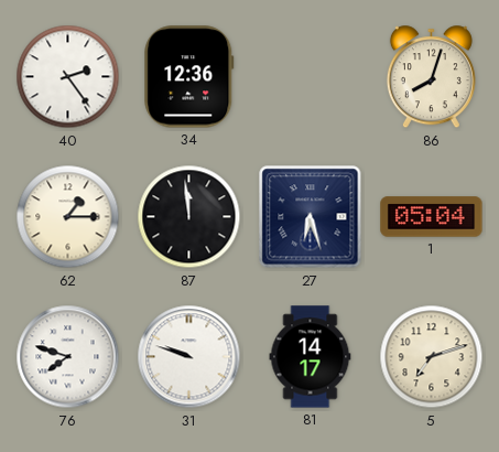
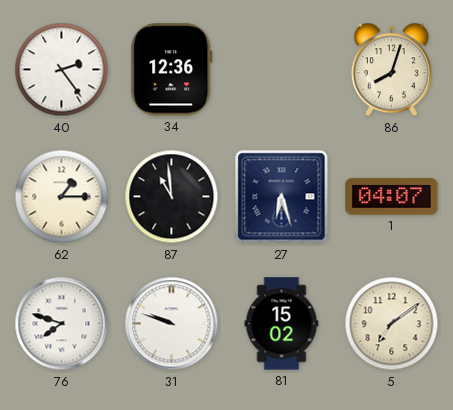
87: 11:59 -> 10:59
1: 05:04 -> 04:07
81: 14:17 -> 15:02
5: 7:12 -> 7:09
